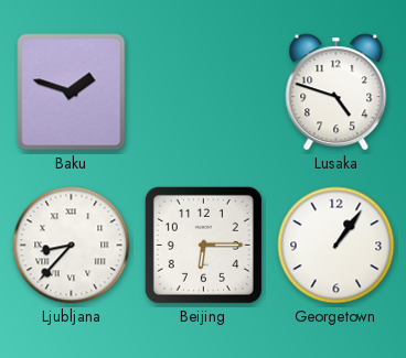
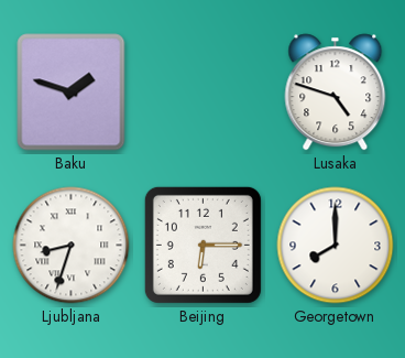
Ljubljana: 8:37 -> 8:33
Georgetown: 1:06 -> 8:00
